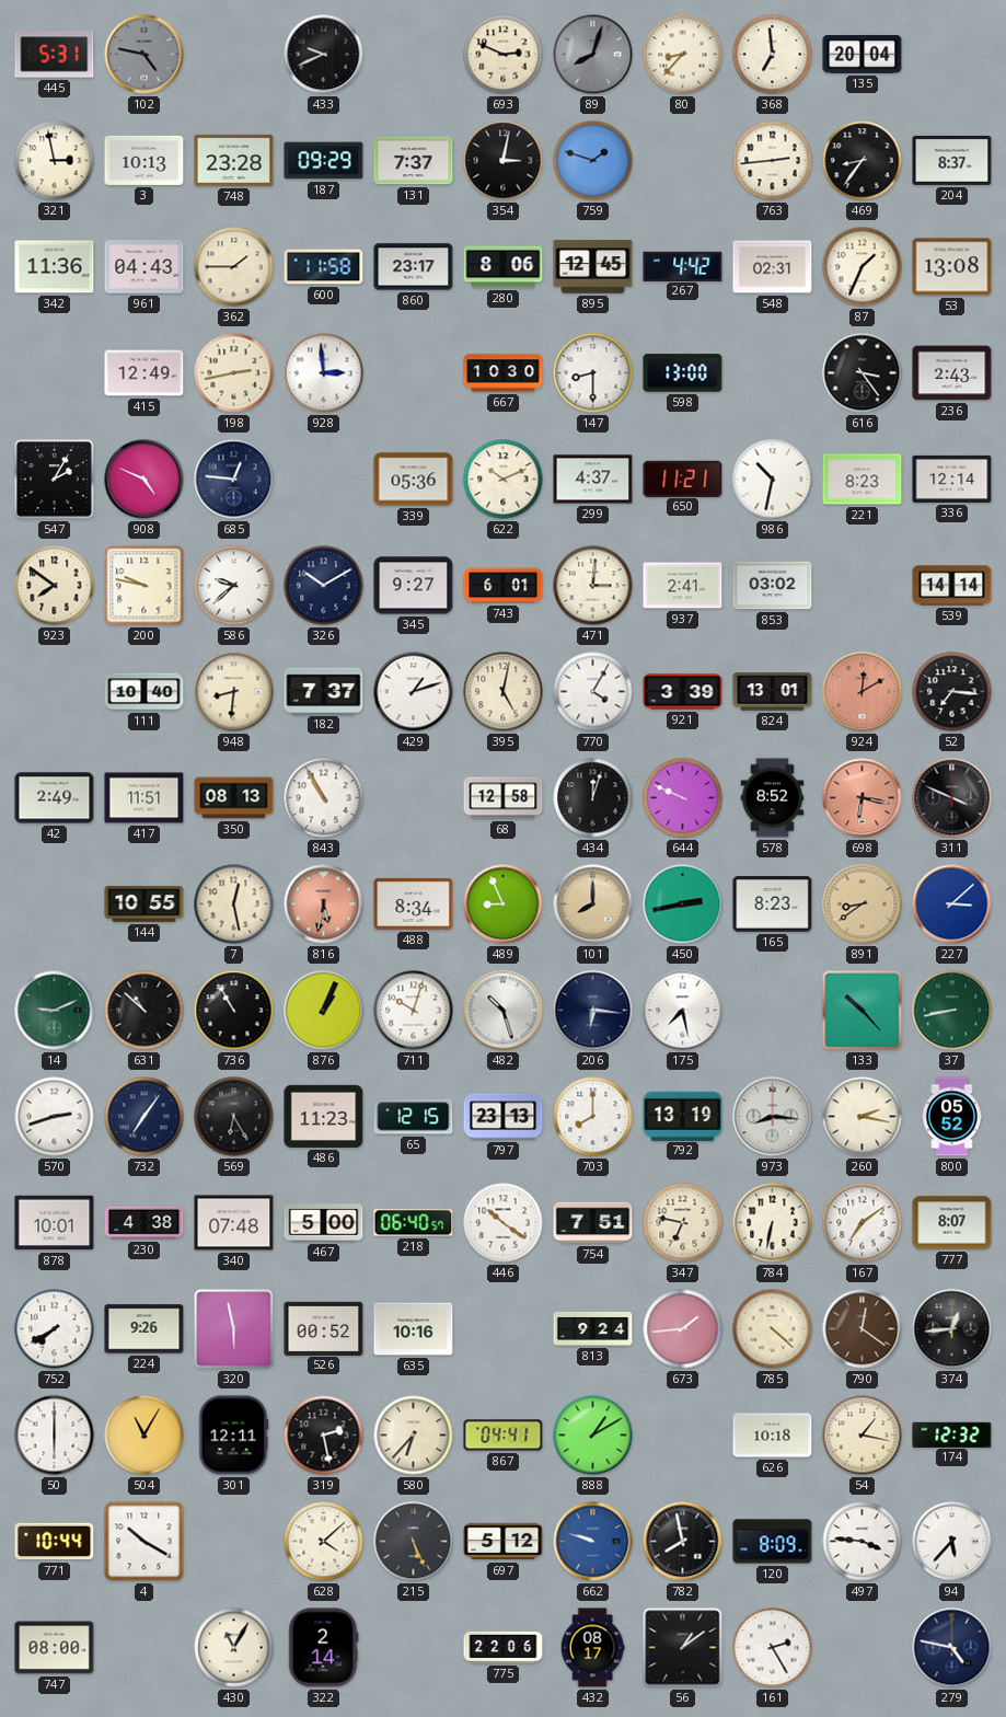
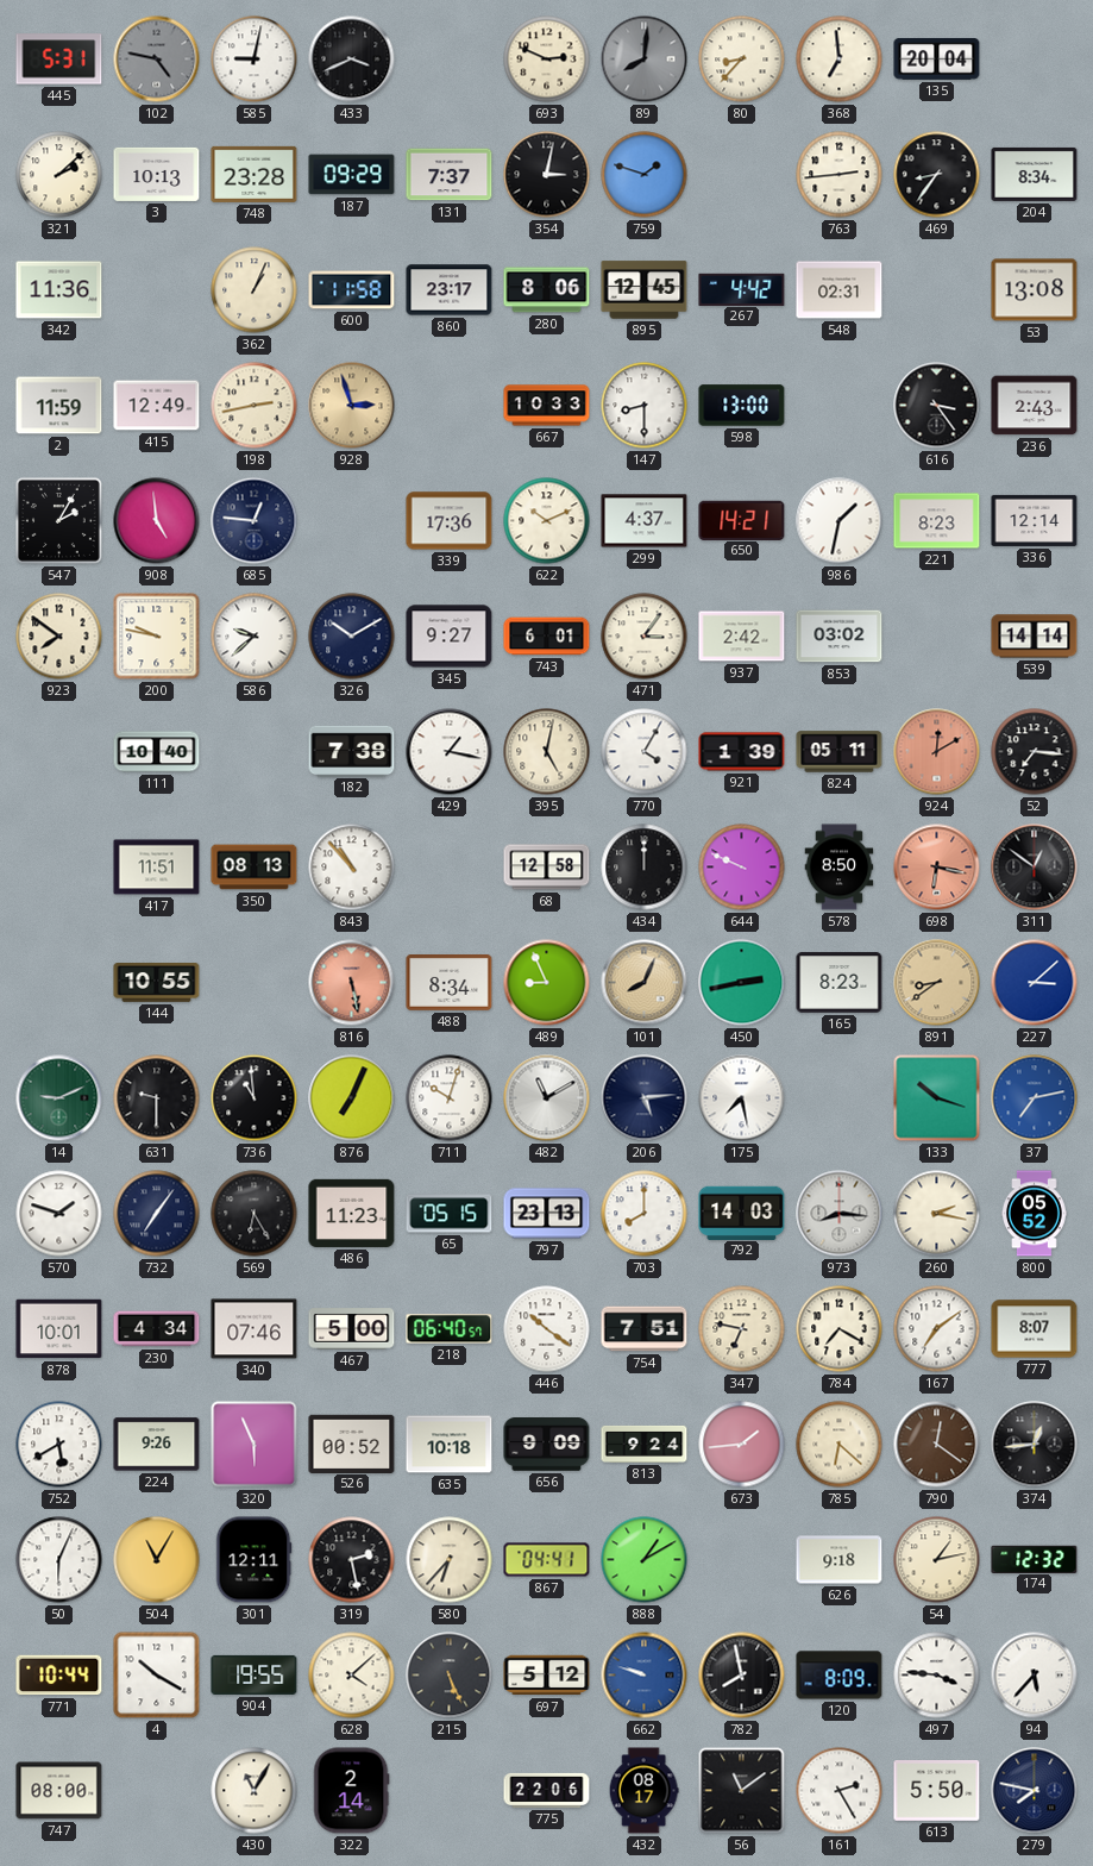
585: none -> 9:02
433: 9:41 -> 3:41
89: 8:03 -> 8:01
321: 2:58 -> 2:08
204: 8:37 -> 8:34
961: 04:43 -> none
362: 1:45 -> 1:04
87: 1:34 -> none
2: none -> 11:59
928: 2:59 -> 2:57
928 dial: white -> champagne
667: 10:30 -> 10:33
908: 4:49 -> 4:59
339: 05:36 -> 17:36
650: 11:21 -> 14:21
986: 10:32 -> 1:32
471: 3:01 -> 3:06
937: 2:41 -> 2:42
948: 8:31 -> none
182: 7:37 -> 7:38
429: 1:12 -> 1:17
921: 3:39 -> 1:39
824: 13:01 -> 05:11
42: 2:49 -> none
843: 10:55 -> 10:53
434: 12:03 -> 12:00
578: 8:52 -> 8:50
311: 3:49 -> 12:51
7: 12:28 -> none
816: 5:32 -> 5:28
101: 8:00 -> 8:04
631: 10:52 -> 9:30
736: 10:55 -> 10:59
876: 1:04 -> 7:04
482: 10:27 -> 11:10
206: 6:16 -> 5:14
133: 10:23 -> 10:18
37: 8:43 -> 7:13
37 dial: green -> blue
570: 2:42 -> 1:48
65: 12:15 -> 05:15
792: 13:19 -> 14:03
230: 4:38 -> 4:34
340: 07:48 -> 07:46
784: 6:32 -> 7:20
752: 7:40 -> 5:40
320: 5:58 -> 5:56
635: 10:16 -> 10:18
656: none -> 9:09
785: 4:22 -> 6:22
50: 6:00 -> 6:04
626: 10:18 -> 9:18
54: 1:17 -> 1:13
904: none -> 19:55
56: 1:09 -> 11:09
613: none -> 5:50
279: 4:47 -> 7:47
